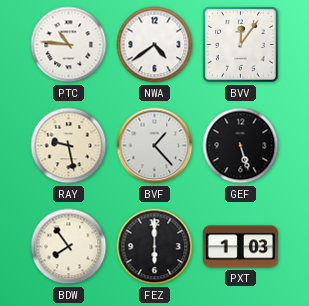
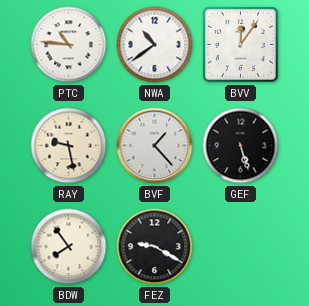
NWA: 4:39 -> 10:39
FEZ: 6:00 -> 9:20
PXT: 1:03 -> none
